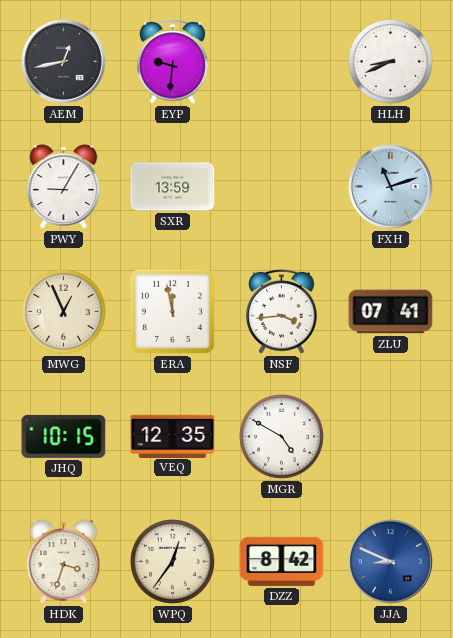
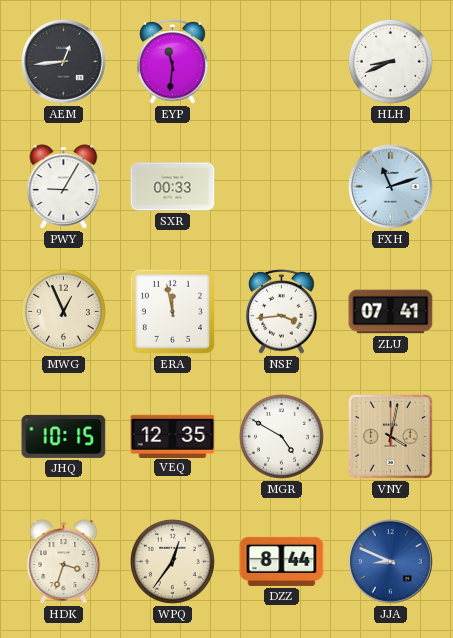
AEM: 12:43 -> 12:44
EYP: 9:31 -> 11:31
SXR: 13:59 -> 00:33
VNY: none -> 4:02
DZZ: 8:42 -> 8:44
